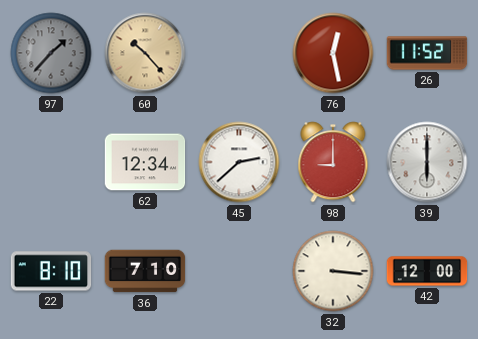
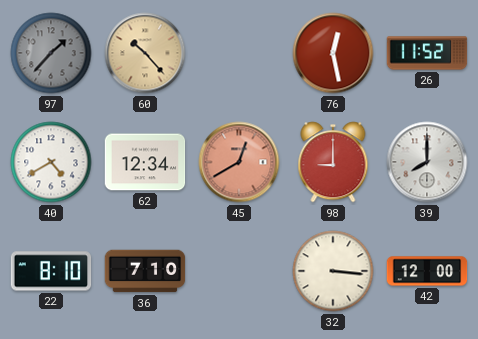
40: none -> 4:40
45: 2:38 -> 12:40
45 dial: white -> salmon
39: 6:00 -> 8:00
